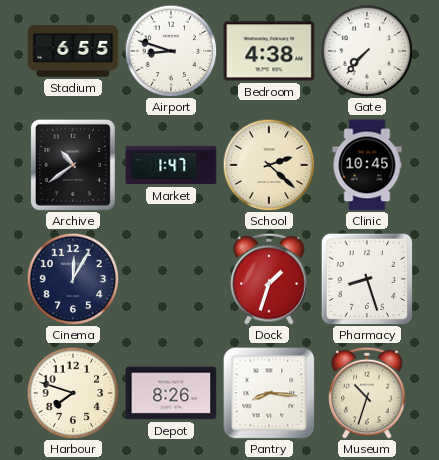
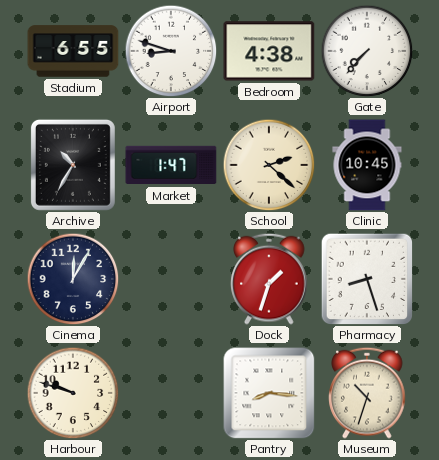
Archive: 10:39 -> 10:35
Harbour: 7:48 -> 9:48
Depot: 8:26 -> none
